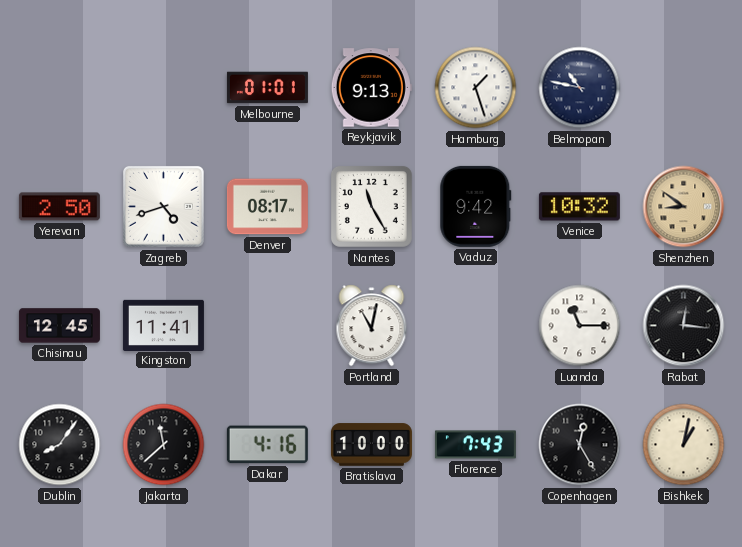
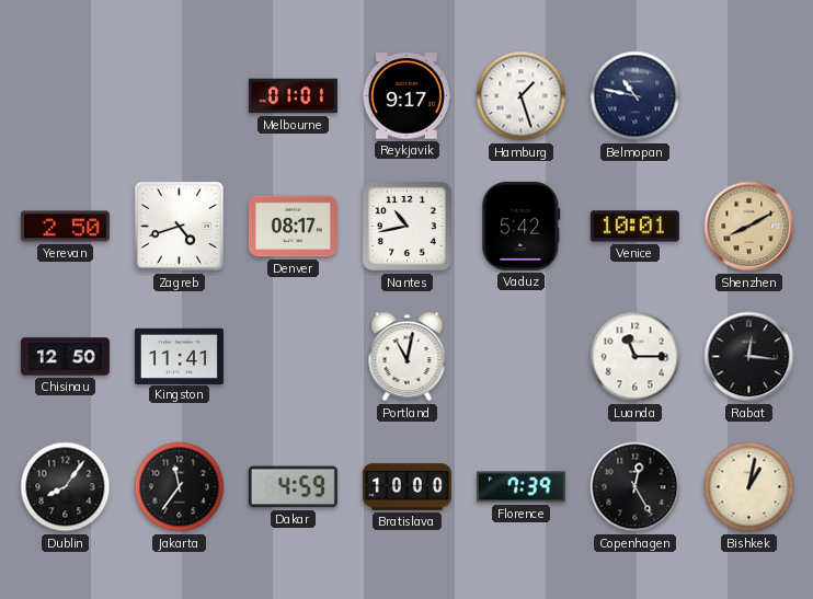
Reykjavik: 9:13 -> 9:17
Nantes: 11:25 -> 10:43
Vaduz: 9:42 -> 5:42
Venice: 10:32 -> 10:01
Shenzhen: 8:51 -> 8:10
Chisinau: 12:45 -> 12:50
Jakarta: 11:38 -> 11:36
Dakar: 4:16 -> 4:59
Florence: 7:43 -> 7:39
